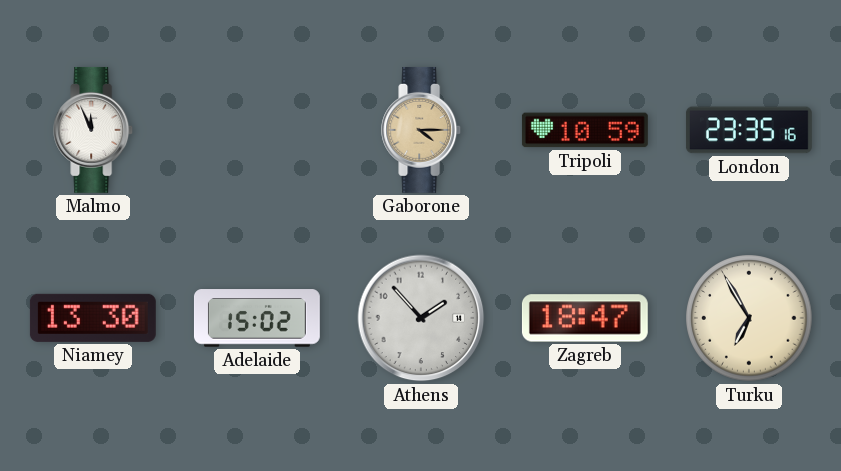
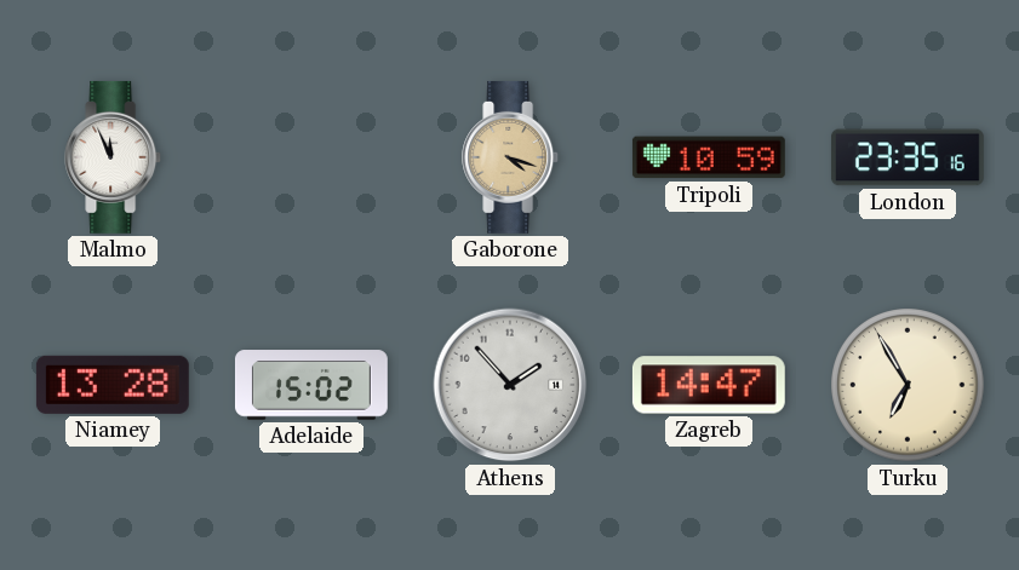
Gaborone: 4:15 -> 4:18
Niamey: 13:30 -> 13:28
Zagreb: 18:47 -> 14:47
